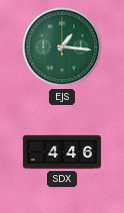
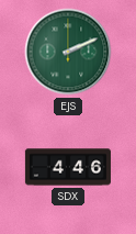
EJS: 1:16 -> 2:11
